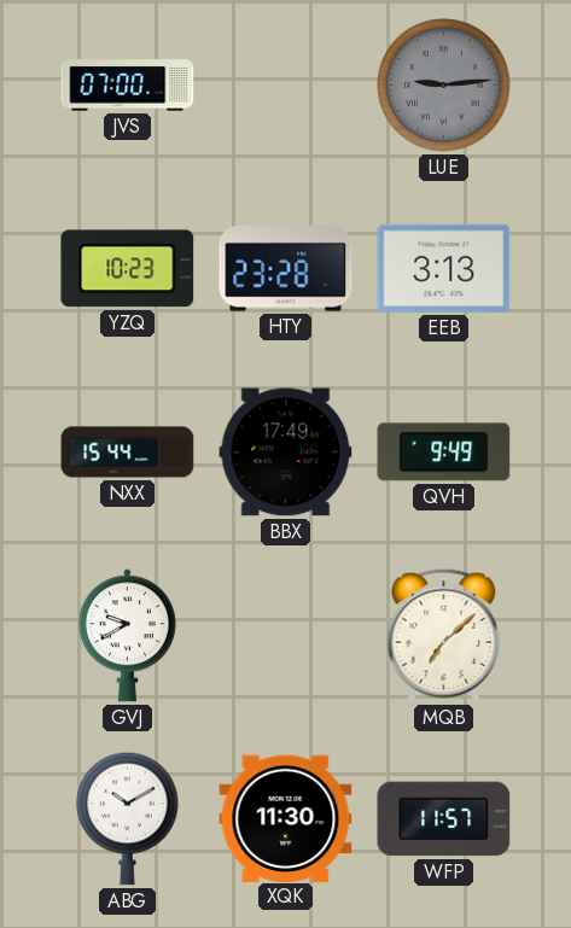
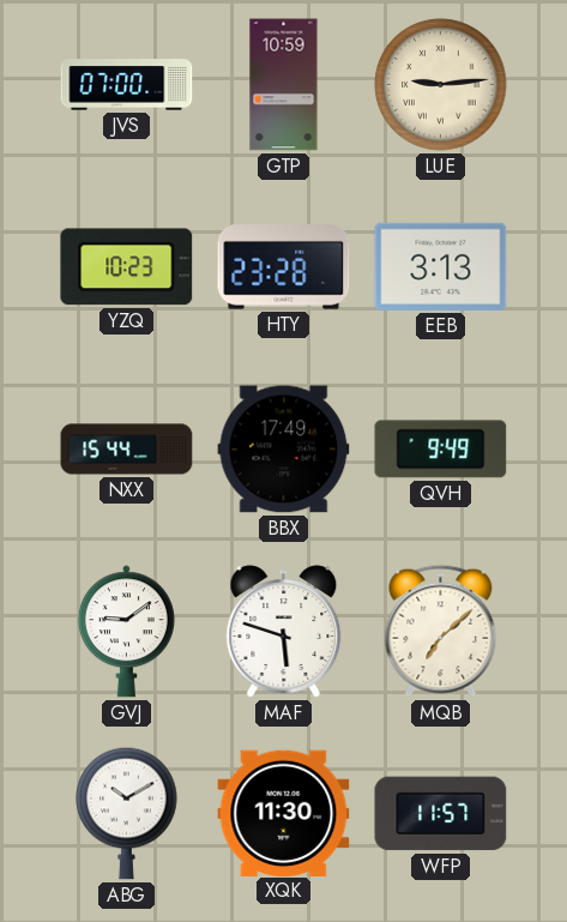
GTP: none -> 10:59
LUE dial: grey -> cream
GVJ: 9:40 -> 9:09
MAF: none -> 5:48
